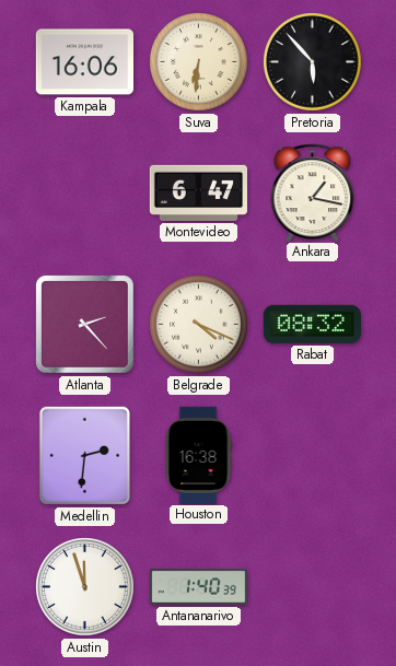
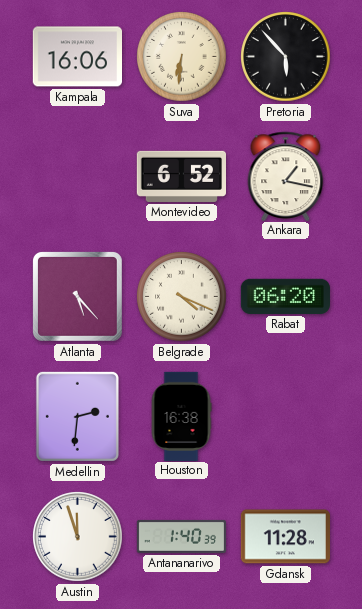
Montevideo: 6:47 -> 6:52
Atlanta: 2:23 -> 5:23
Rabat: 08:32 -> 06:20
Gdansk: none -> 11:28
